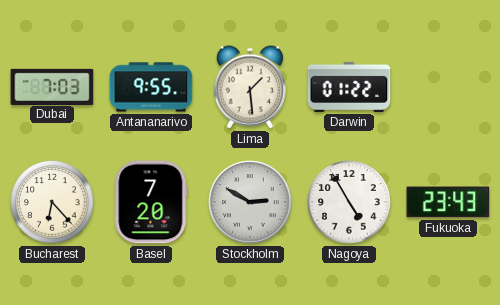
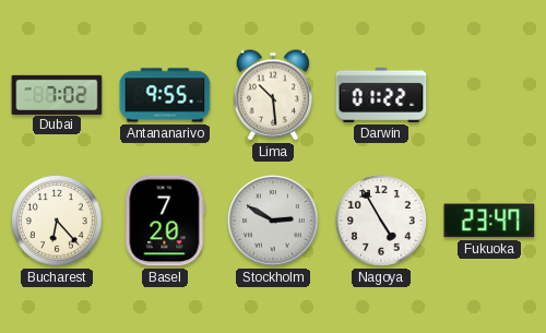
Dubai: 7:03 -> 7:02
Lima: 1:29 -> 10:29
Fukuoka: 23:43 -> 23:47
